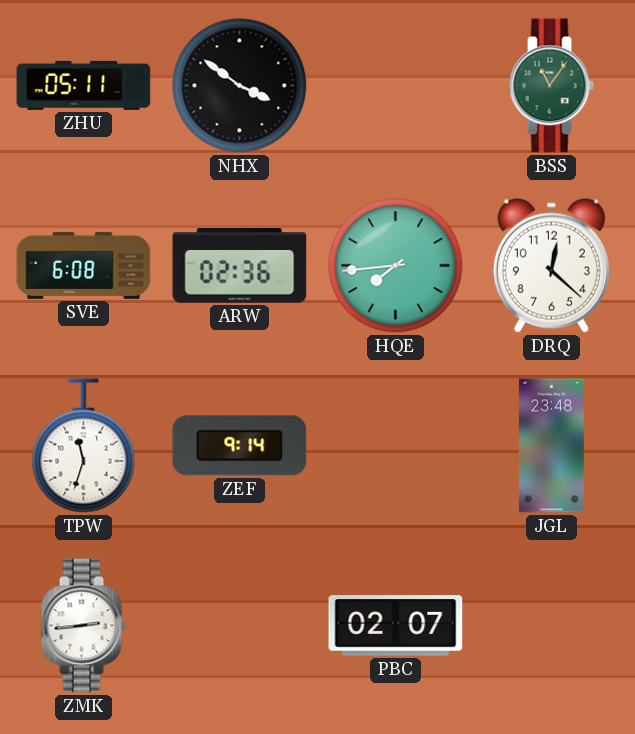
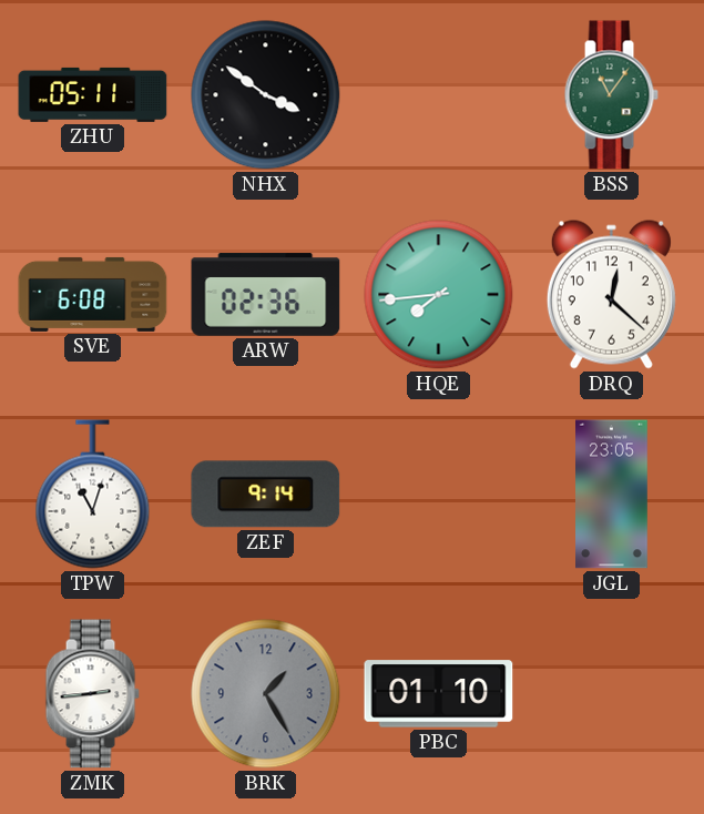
TPW: 11:33 -> 11:03
JGL: 23:48 -> 23:05
BRK: none -> 1:25
PBC: 02:07 -> 01:10
